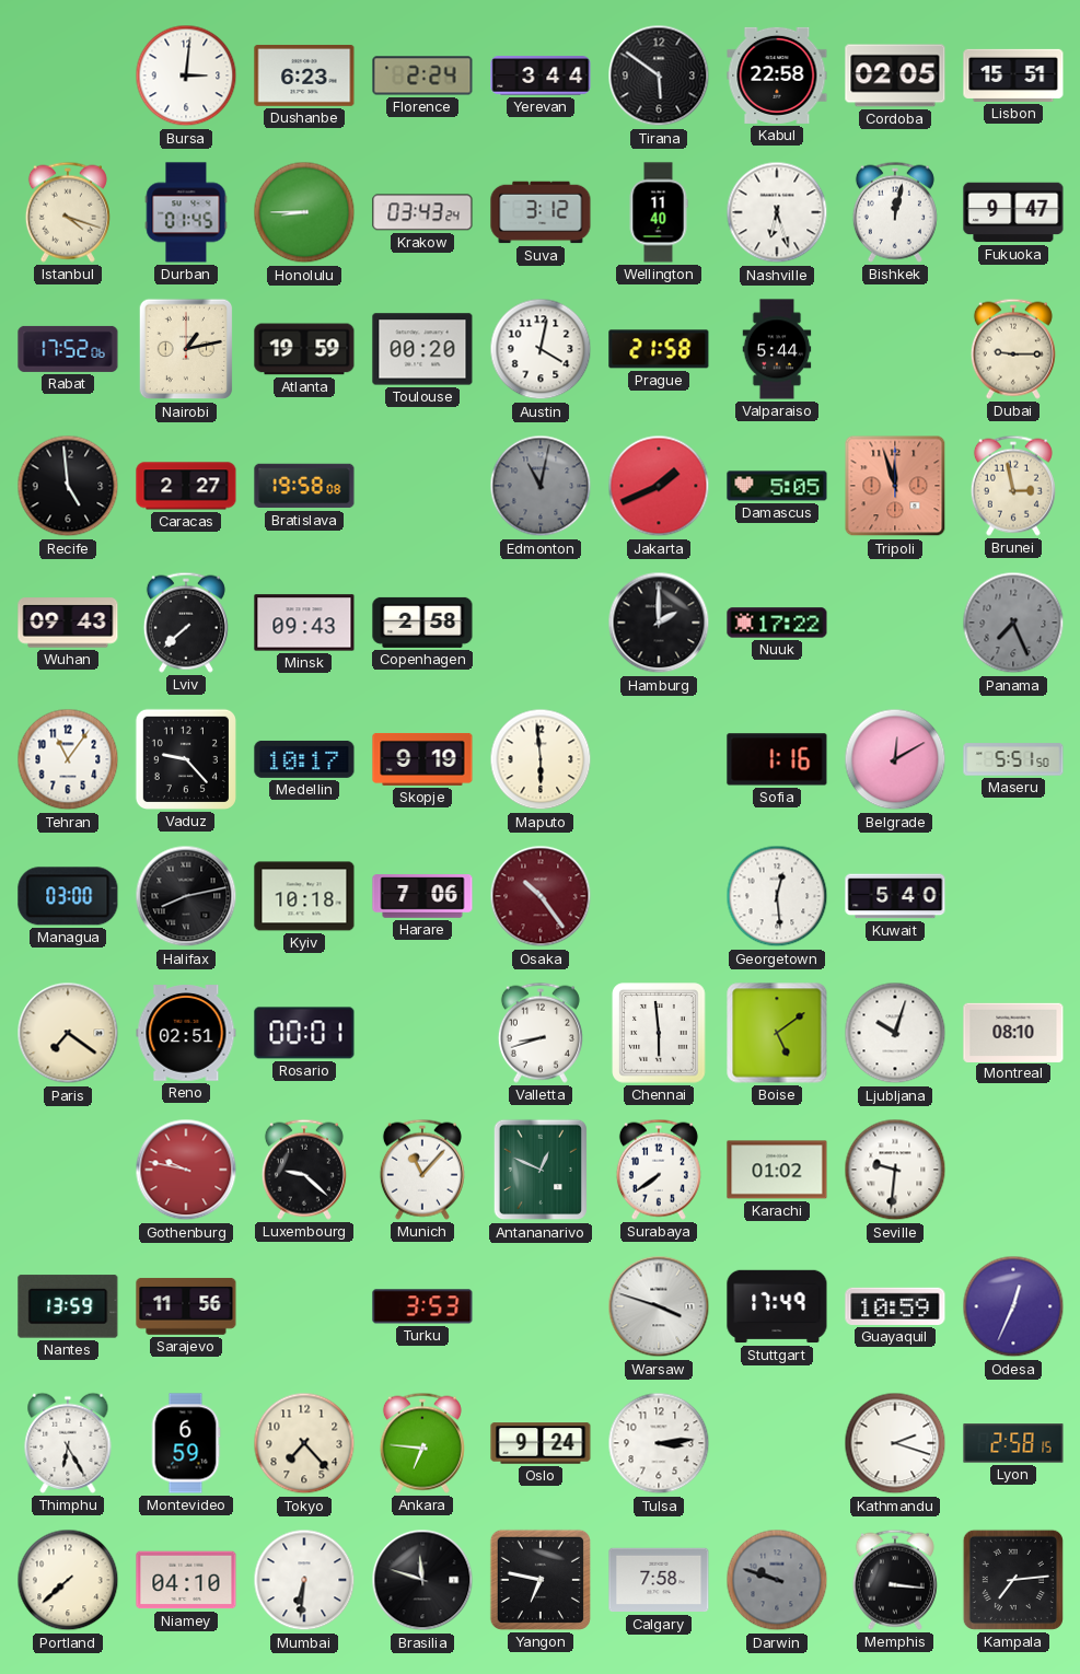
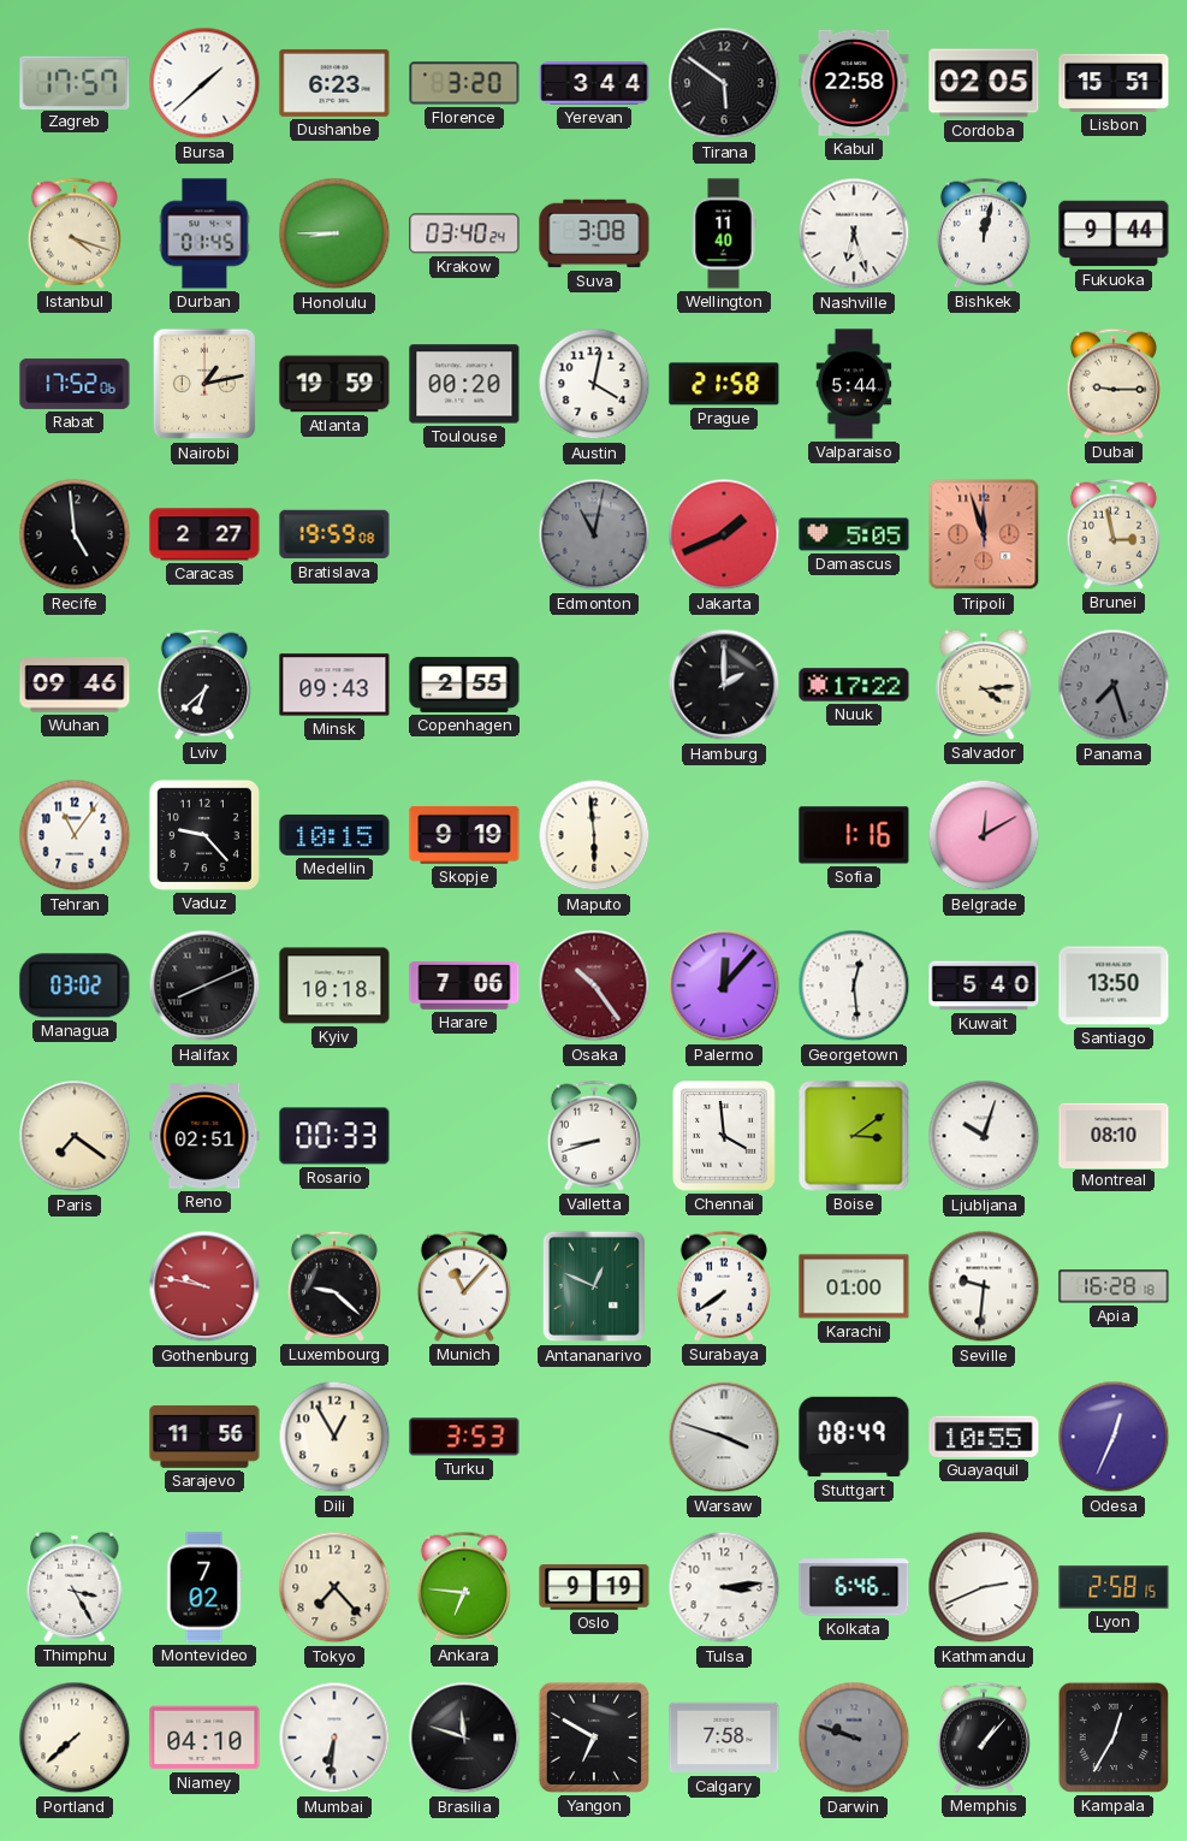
Zagreb: none -> 17:57
Bursa: 3:01 -> 1:38
Florence: 2:24 -> 3:20
Krakow: 03:43 -> 03:40
Suva: 3:12 -> 3:08
Fukuoka: 9:47 -> 9:44
Bratislava: 19:58 -> 19:59
Wuhan: 09:43 -> 09:46
Lviv: 7:38 -> 6:38
Copenhagen: 2:58 -> 2:55
Salvador: none -> 4:14
Panama: 7:26 -> 7:27
Medellin: 10:17 -> 10:15
Maseru: 5:51 -> none
Managua: 03:00 -> 03:02
Halifax: 8:13 -> 8:11
Palermo: none -> 12:07
Santiago: none -> 13:50
Rosario: 00:01 -> 00:33
Chennai: 5:59 -> 3:59
Boise: 5:09 -> 3:09
Karachi: 01:02 -> 01:00
Apia: none -> 16:28
Nantes: 13:59 -> none
Dili: none -> 12:55
Stuttgart: 17:49 -> 08:49
Guayaquil: 10:59 -> 10:55
Thimphu: 6:25 -> 3:25
Montevideo: 6:59 -> 7:02
Oslo: 9:24 -> 9:19
Kolkata: none -> 6:46
Kathmandu: 2:18 -> 2:41
Yangon: 6:47 -> 6:50
Memphis: 3:16 -> 1:07
Kampala: 7:14 -> 12:35
